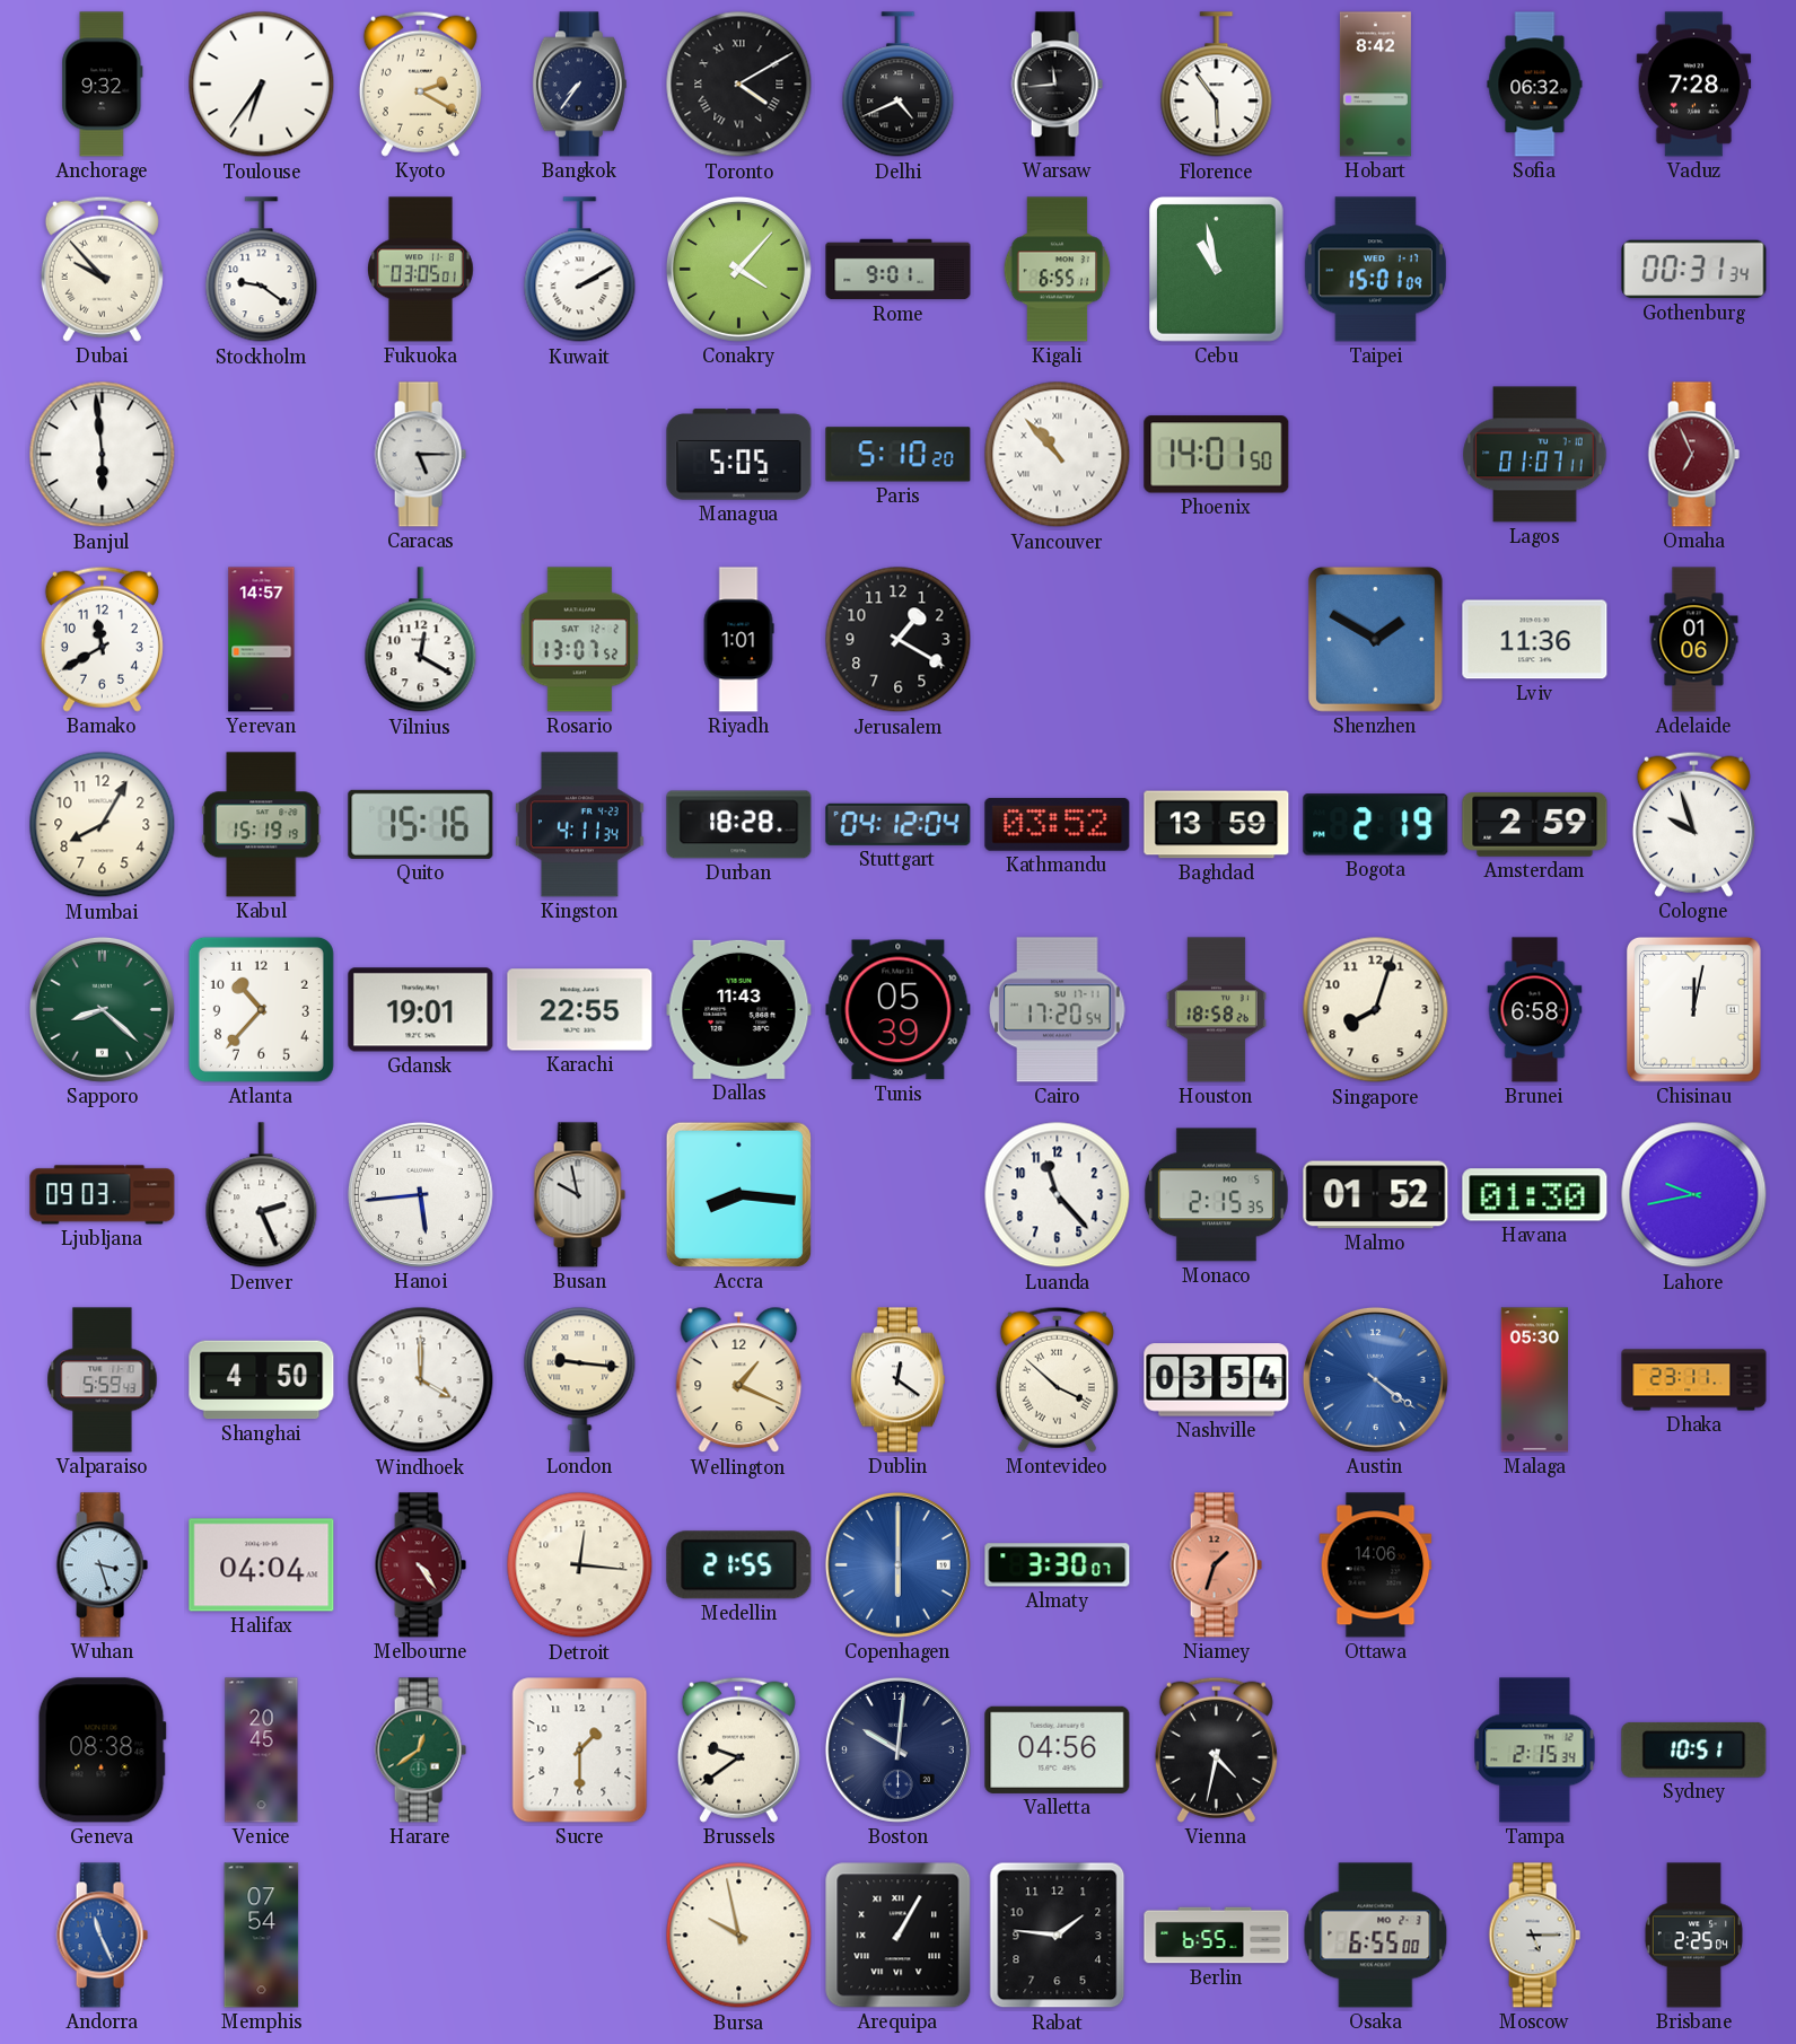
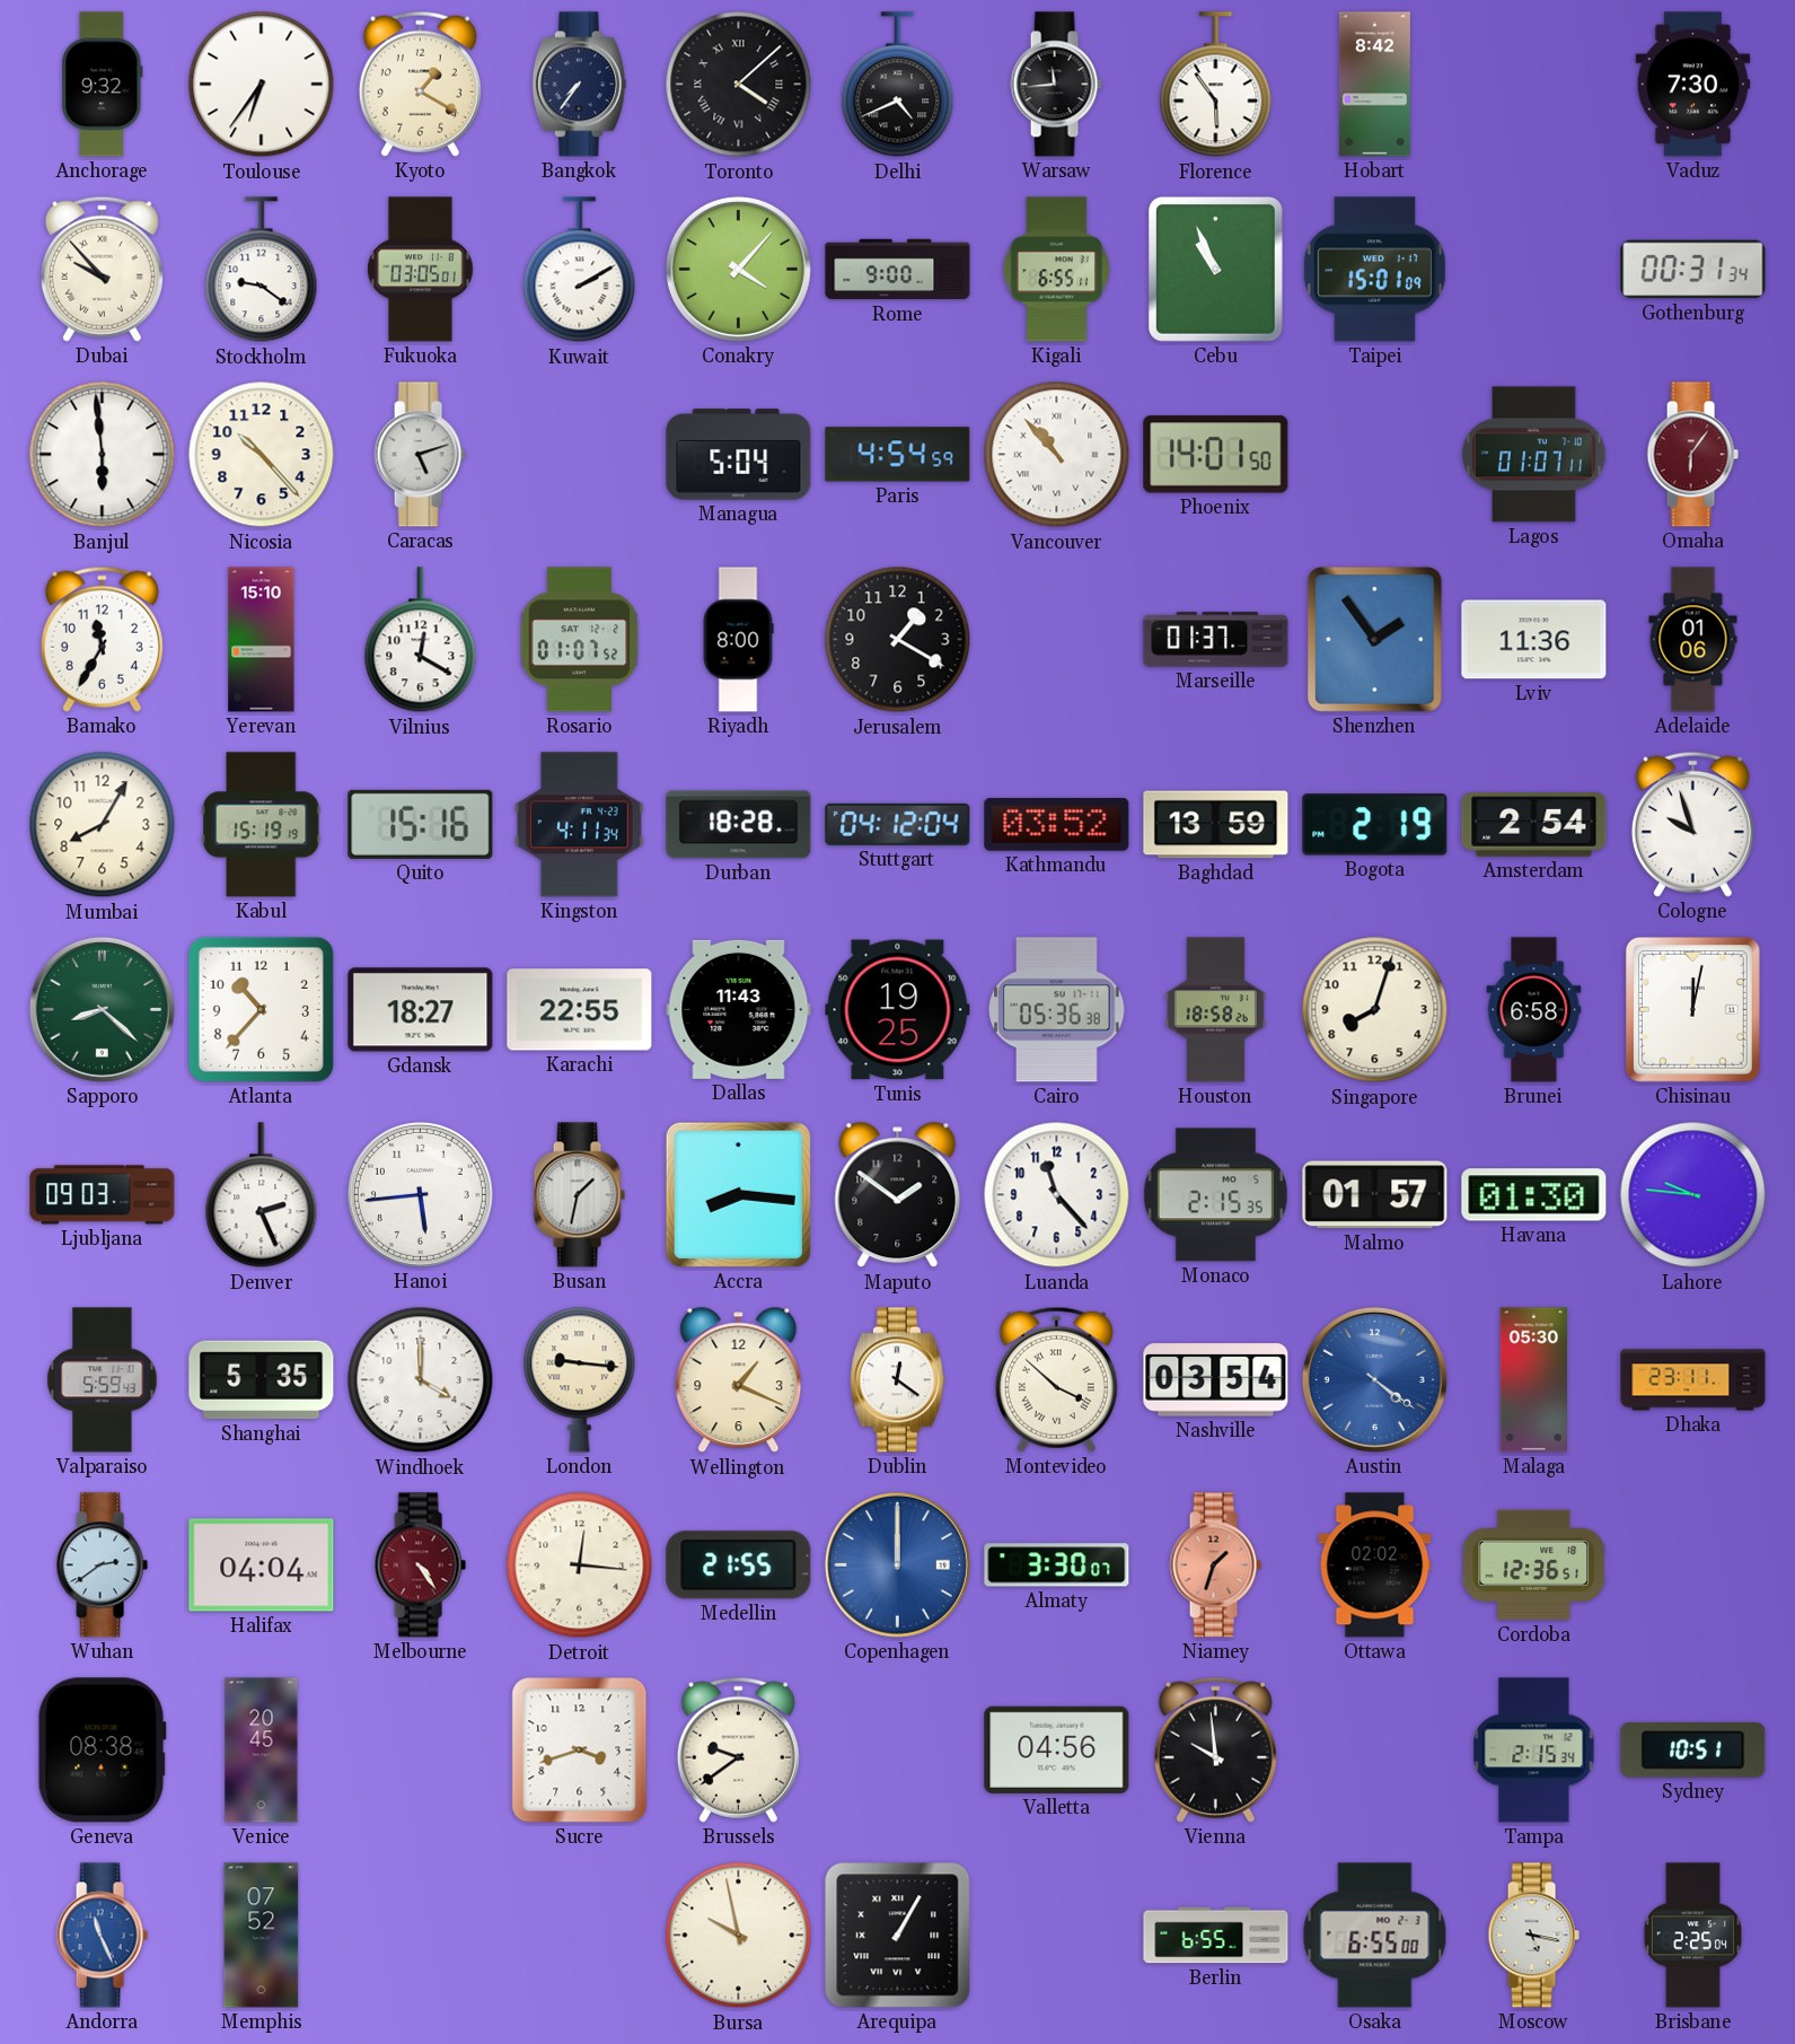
Kyoto: 2:20 -> 1:20
Toronto: 4:10 -> 4:08
Sofia: 06:32 -> none
Vaduz: 7:28 -> 7:30
Rome: 9:01 -> 9:00
Cebu: 10:58 -> 10:56
Nicosia: none -> 10:23
Caracas: 5:15 -> 5:12
Managua: 5:05 -> 5:04
Paris: 5:10 -> 4:54
Omaha: 6:56 -> 6:06
Bamako: 11:40 -> 11:35
Yerevan: 14:57 -> 15:10
Rosario: 13:07 -> 01:07
Riyadh: 1:01 -> 8:00
Marseille: none -> 01:37
Shenzhen: 1:50 -> 1:54
Amsterdam: 2:59 -> 2:54
Gdansk: 19:01 -> 18:27
Tunis: 05:39 -> 19:25
Cairo: 17:20 -> 05:36
Busan: 9:58 -> 1:32
Maputo: none -> 1:51
Malmo: 01:52 -> 01:57
Lahore: 9:43 -> 9:46
Shanghai: 4:50 -> 5:35
Wuhan: 3:27 -> 2:39
Copenhagen: 6:00 -> 12:00
Ottawa: 14:06 -> 02:02
Cordoba: none -> 12:36
Harare: 12:39 -> none
Sucre: 1:30 -> 3:42
Boston: 10:01 -> none
Vienna: 4:32 -> 9:59
Memphis: 07:54 -> 07:52
Rabat: 1:46 -> none
Moscow: 5:15 -> 5:17
